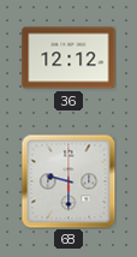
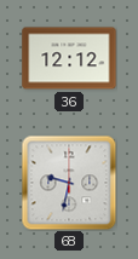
68: 9:30 -> 9:32
